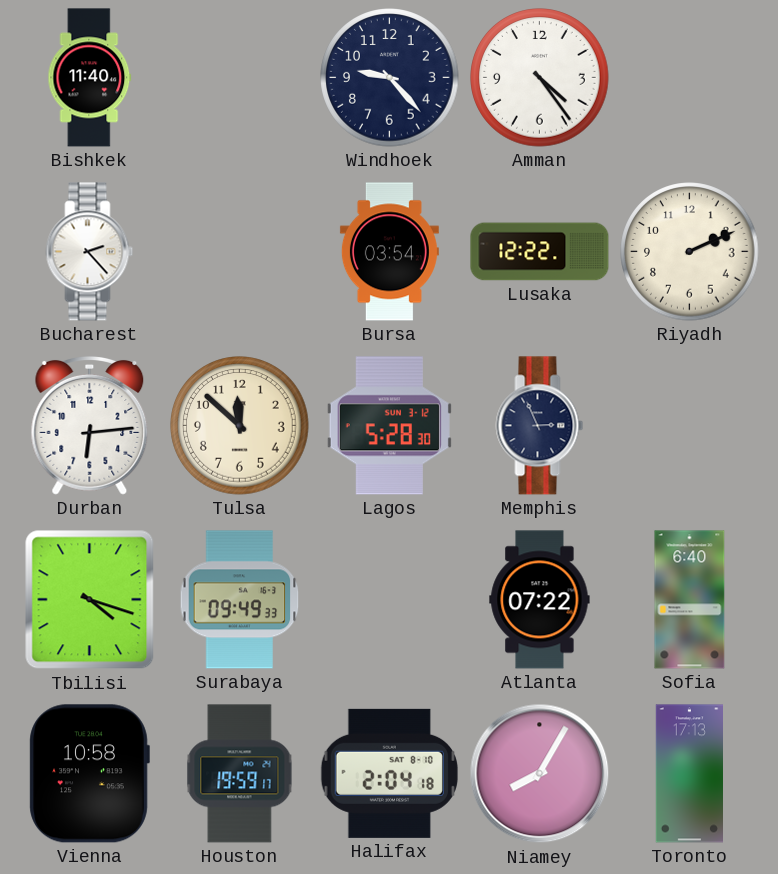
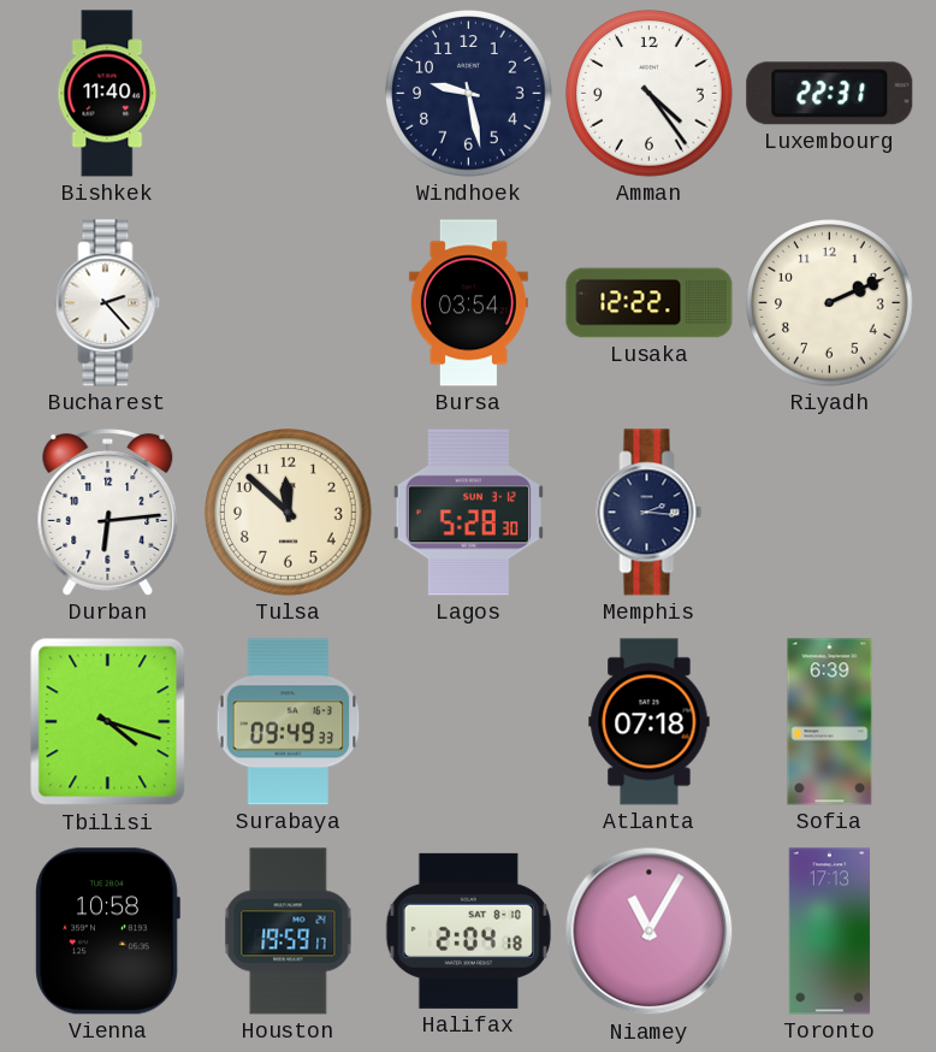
Windhoek: 9:23 -> 9:28
Luxembourg: none -> 22:31
Memphis: 2:56 -> 2:16
Atlanta: 07:22 -> 07:18
Sofia: 6:40 -> 6:39
Niamey: 8:05 -> 11:05
